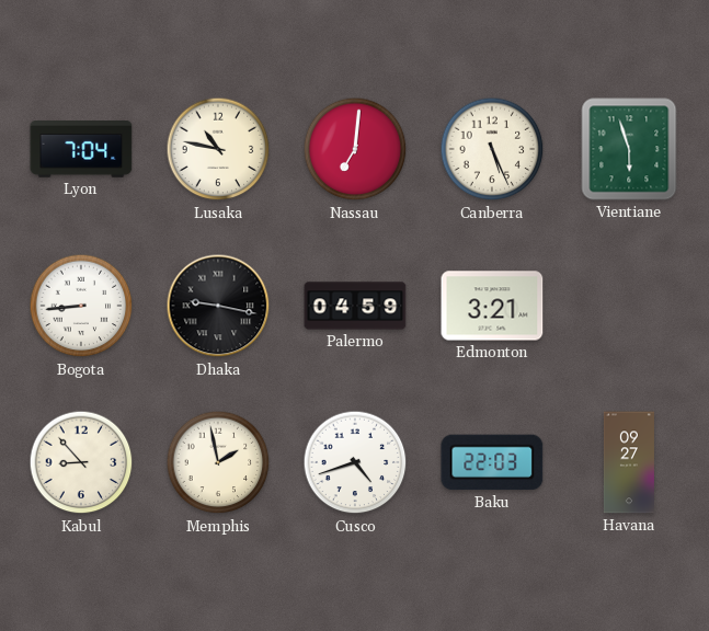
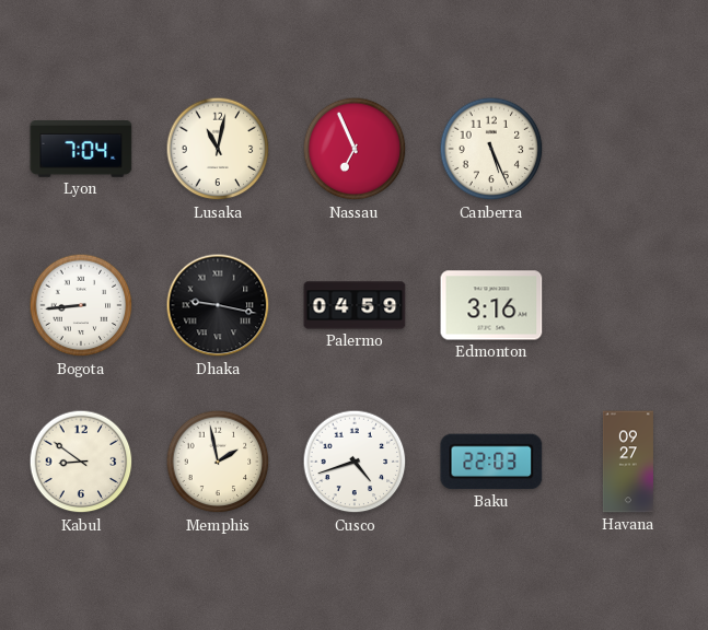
Lusaka: 10:47 -> 11:02
Nassau: 7:01 -> 6:56
Vientiane: 5:57 -> none
Edmonton: 3:21 -> 3:16
Kabul: 8:53 -> 8:51
